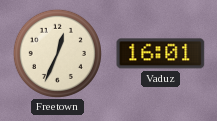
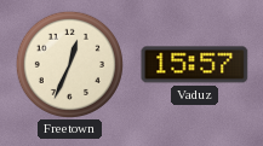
Vaduz: 16:01 -> 15:57
